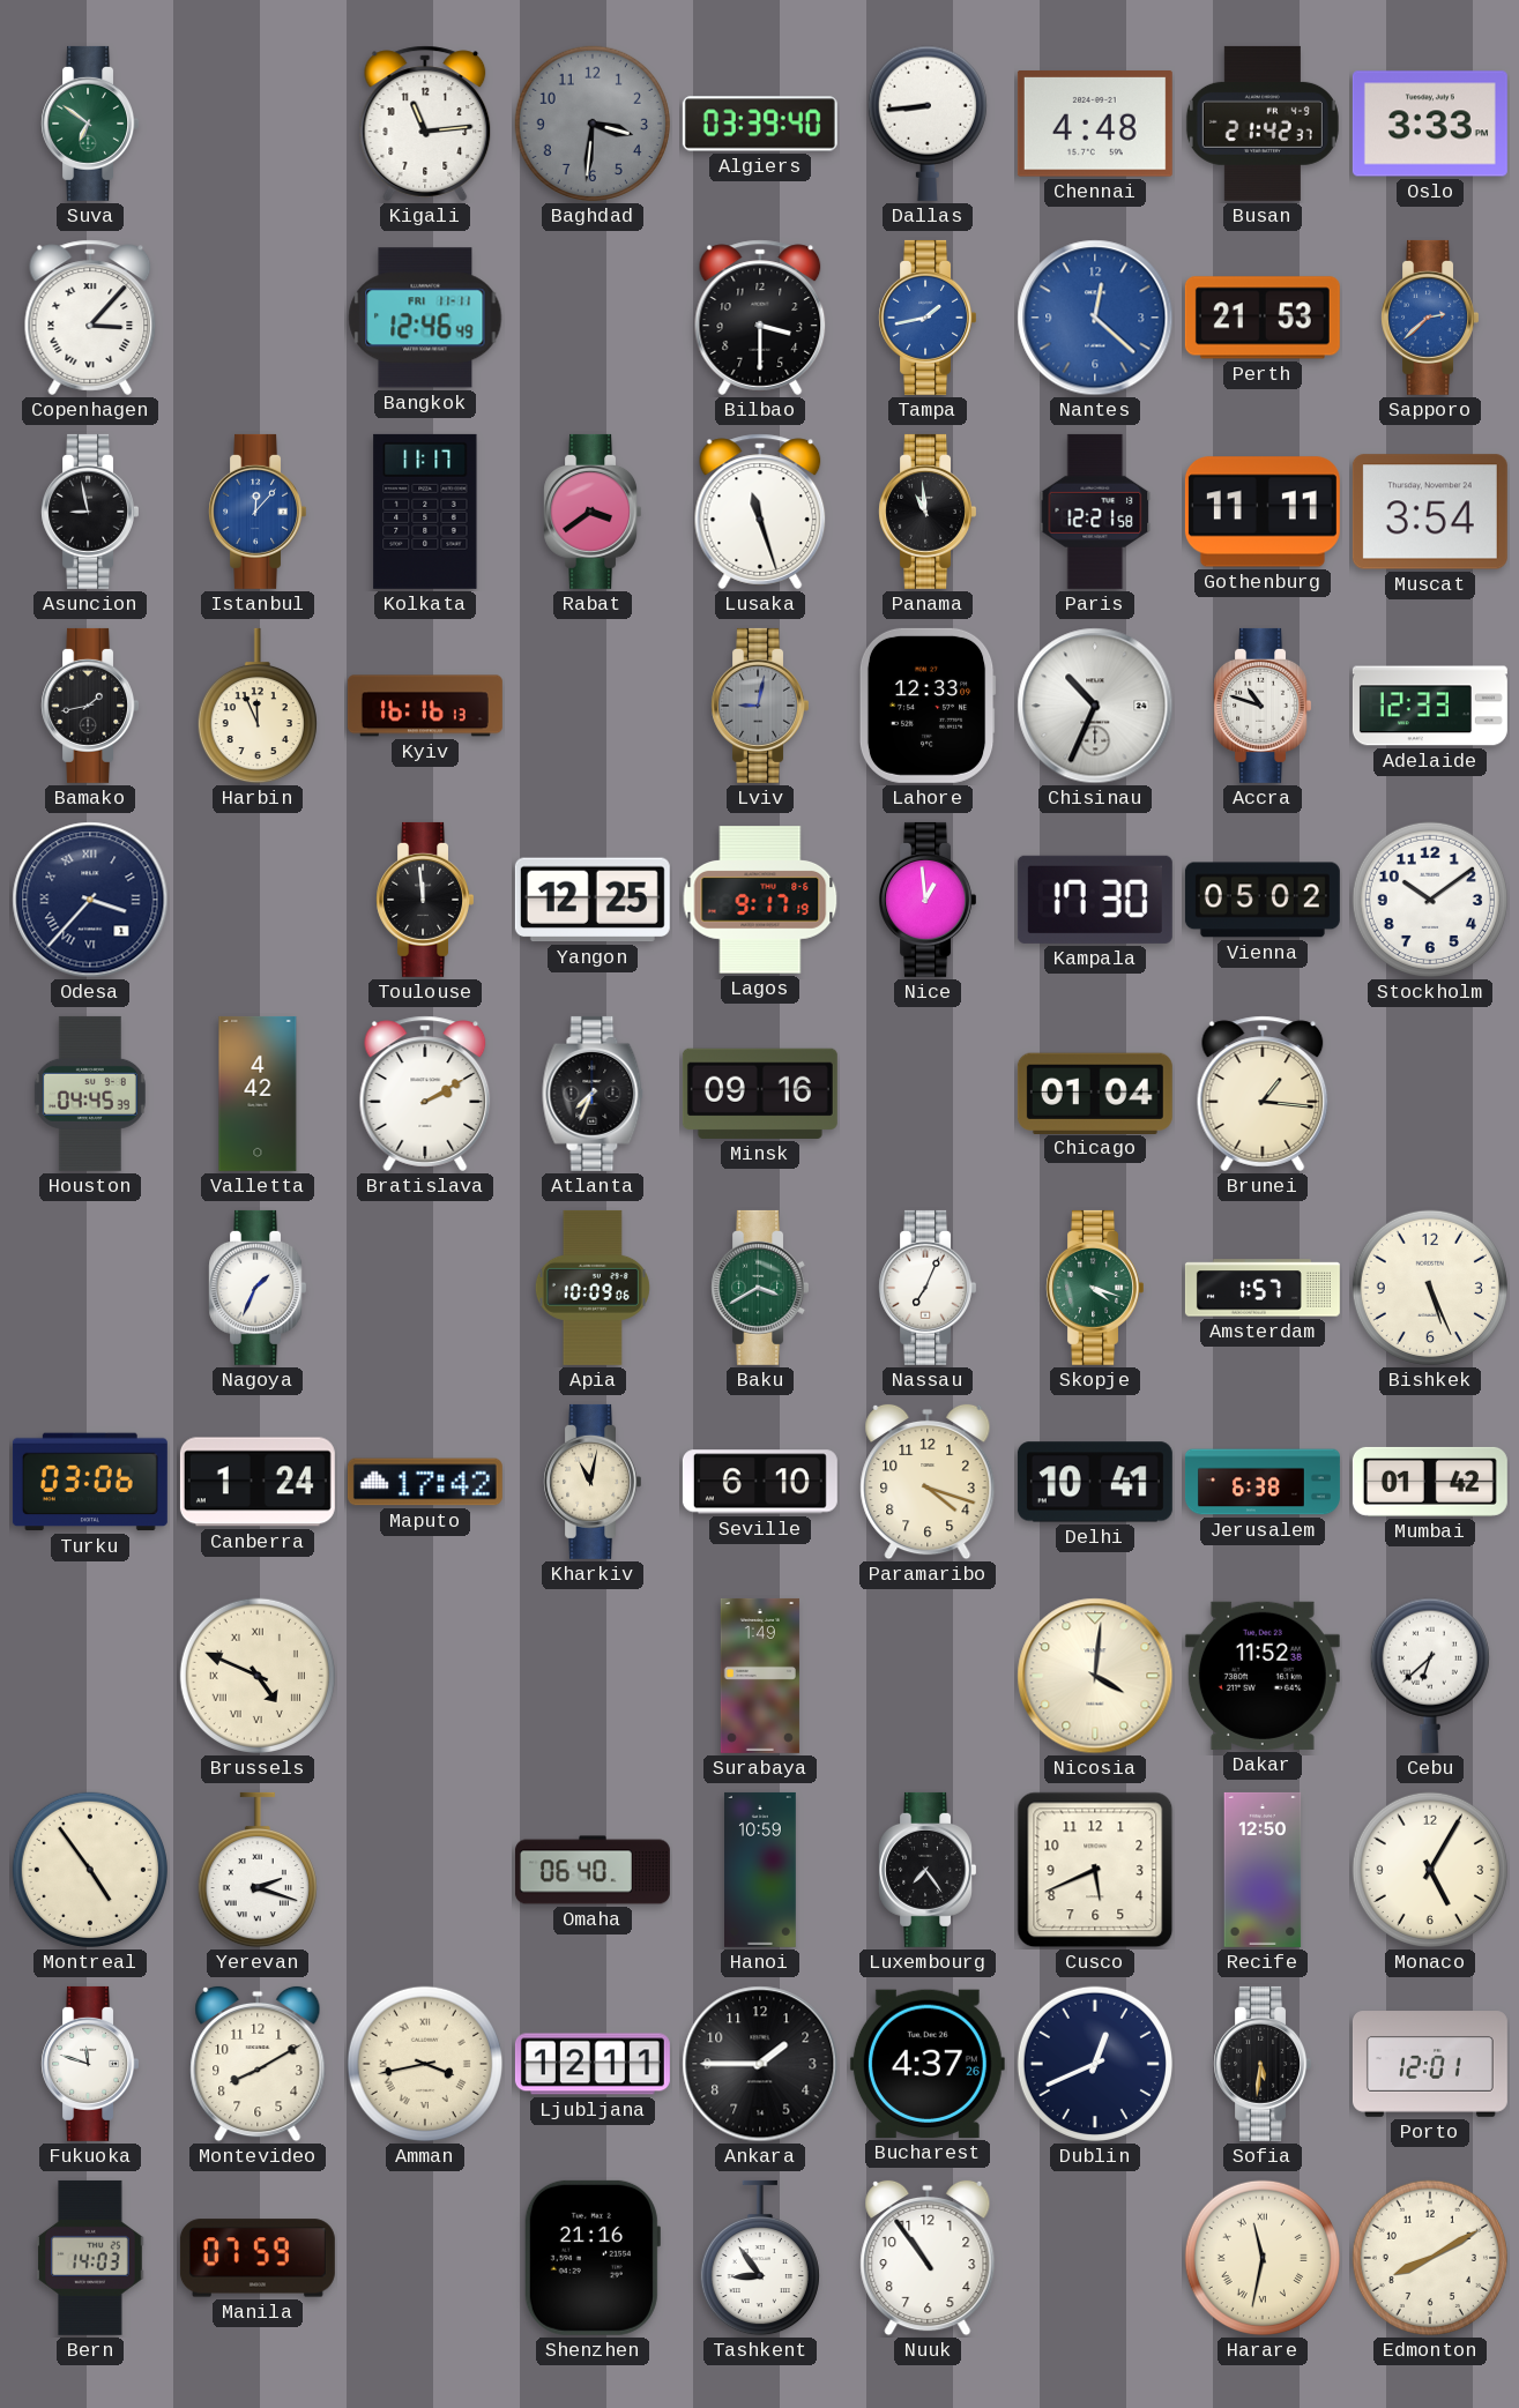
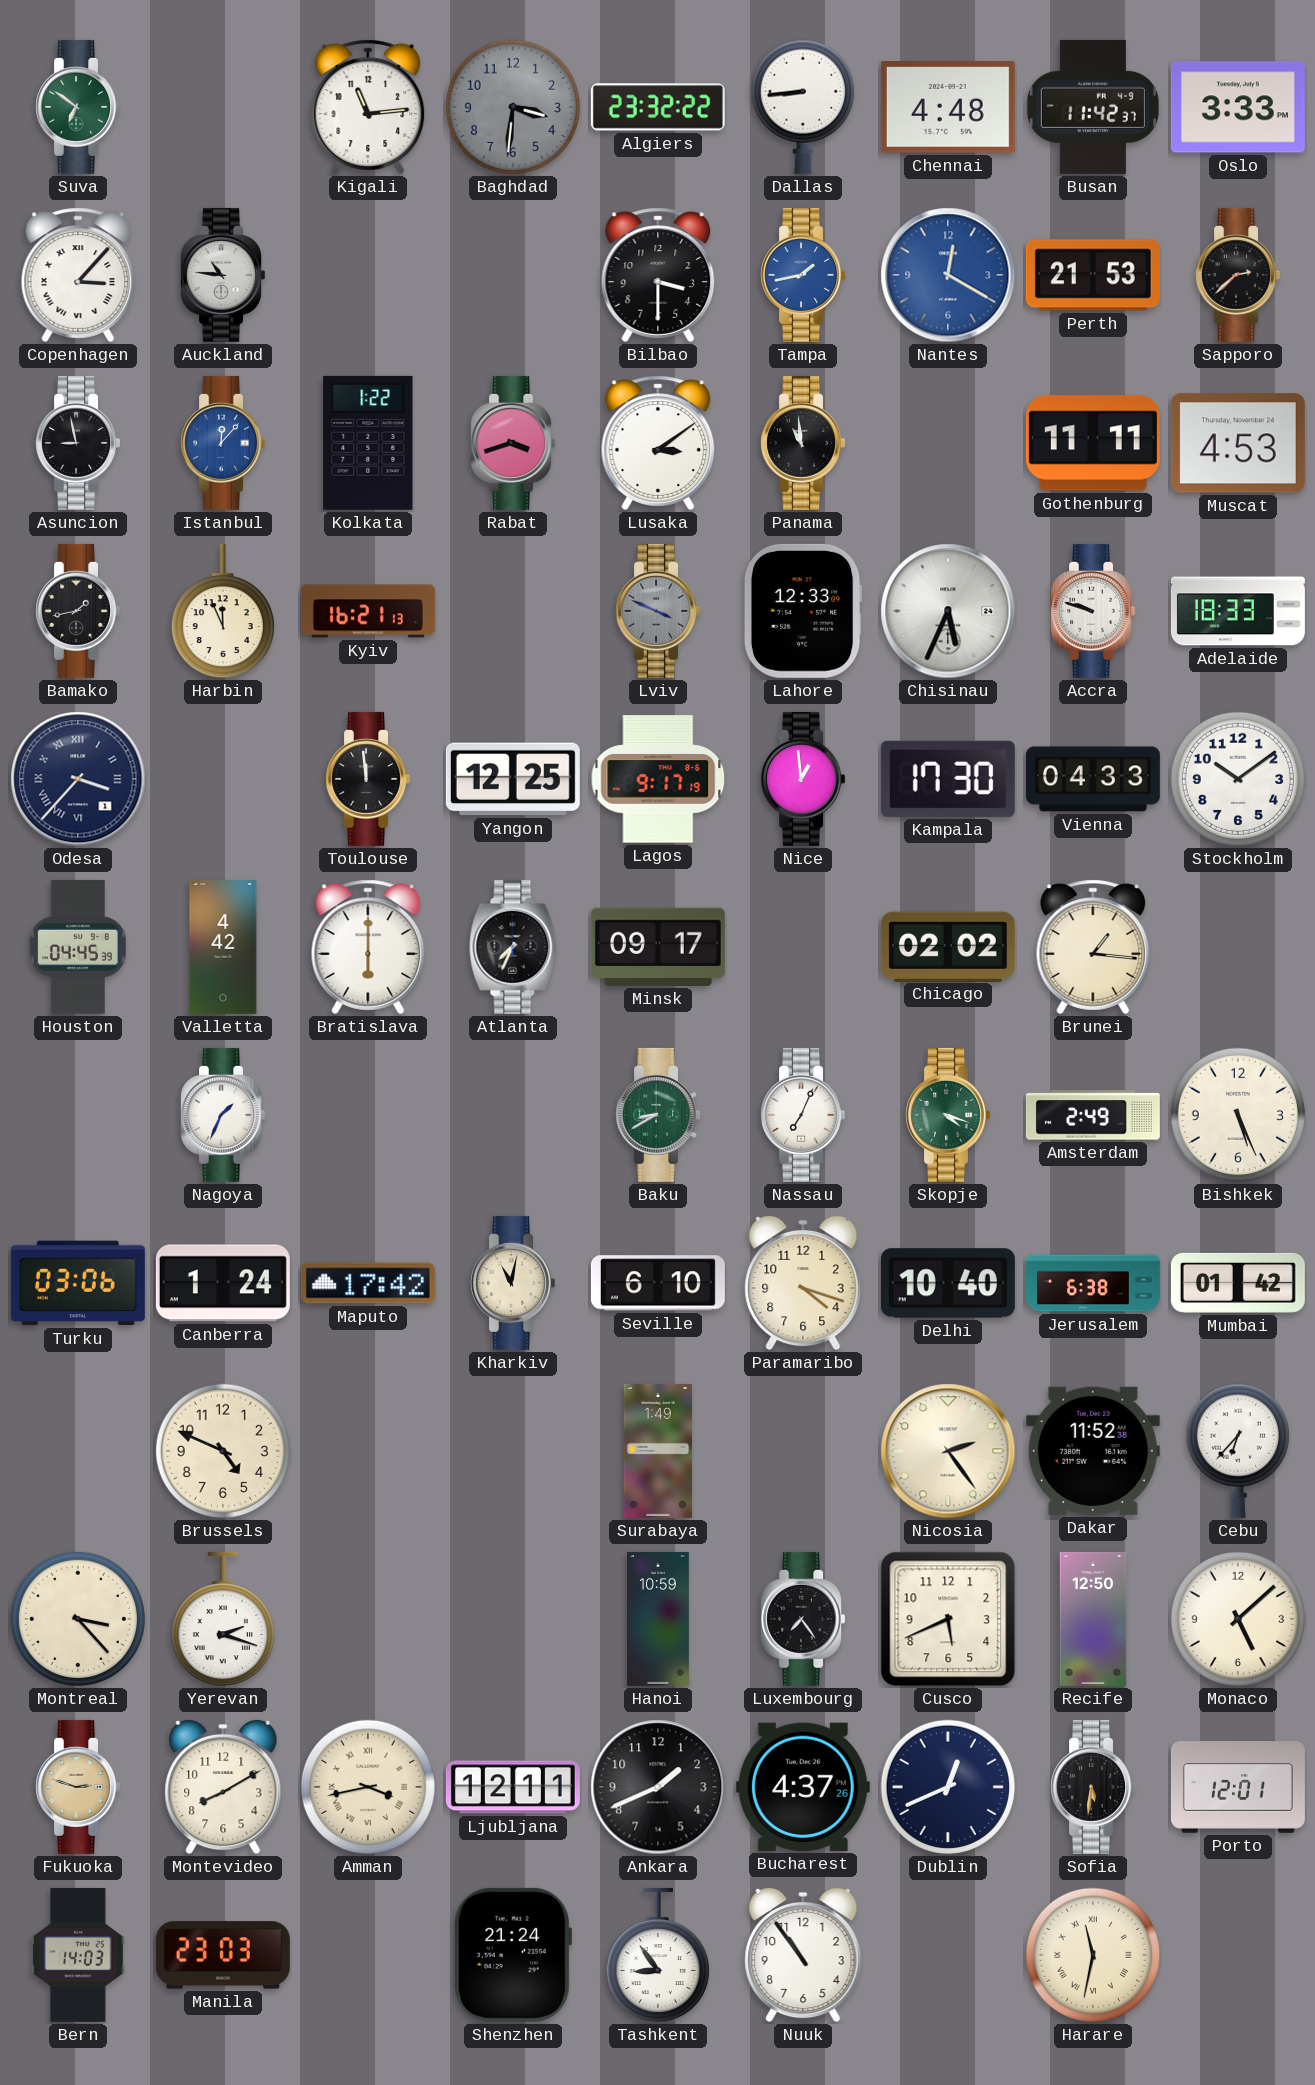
Algiers: 03:39 -> 23:32
Busan: 21:42 -> 11:42
Auckland: none -> 10:46
Bangkok: 12:46 -> none
Nantes: 12:22 -> 12:20
Sapporo dial: blue -> black
Kolkata: 11:17 -> 1:22
Rabat: 3:39 -> 3:42
Lusaka: 11:27 -> 3:09
Paris: 12:21 -> none
Muscat: 3:54 -> 4:53
Kyiv: 16:16 -> 16:21
Lviv: 9:02 -> 3:49
Chisinau: 10:34 -> 5:34
Accra: 10:48 -> 9:48
Adelaide: 12:33 -> 18:33
Vienna: 05:02 -> 04:33
Bratislava: 2:10 -> 6:00
Minsk: 09:16 -> 09:17
Chicago: 01:04 -> 02:02
Apia: 10:09 -> none
Baku: 3:40 -> 8:40
Amsterdam: 1:57 -> 2:49
Delhi: 10:41 -> 10:40
Brussels numerals: Roman -> Arabic
Nicosia: 4:01 -> 2:24
Cebu: 6:38 -> 6:37
Montreal: 4:54 -> 3:23
Omaha: 06:40 -> none
Monaco: 5:05 -> 5:08
Fukuoka: 11:48 -> 2:48
Fukuoka dial: white -> champagne
Ankara: 1:45 -> 1:41
Manila: 07:59 -> 23:03
Shenzhen: 21:16 -> 21:24
Edmonton: 8:10 -> none
